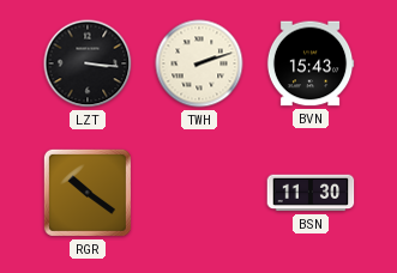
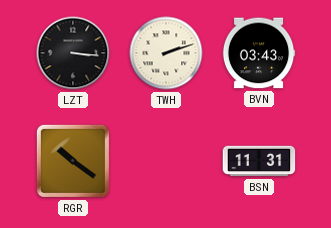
BVN: 15:43 -> 03:43
BSN: 11:30 -> 11:31
